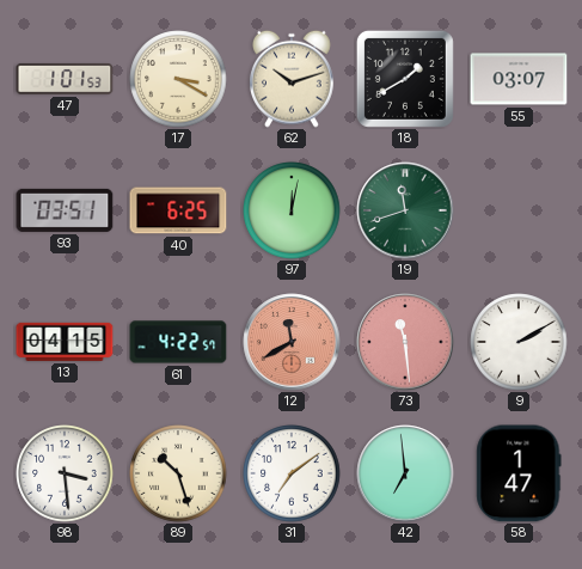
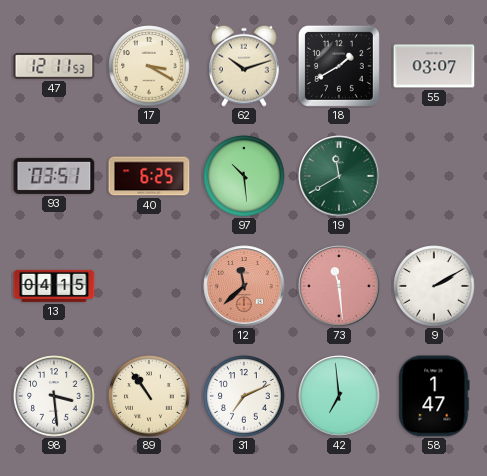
47: 1:01 -> 12:11
97: 12:02 -> 10:29
19: 11:42 -> 11:40
61: 4:22 -> none
12: 11:40 -> 11:38
89: 10:27 -> 10:54
31: 7:09 -> 7:11
